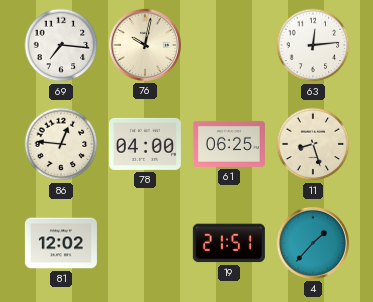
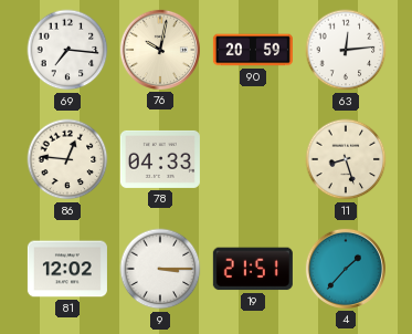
90: none -> 20:59
78: 04:00 -> 04:33
61: 06:25 -> none
9: none -> 3:15
